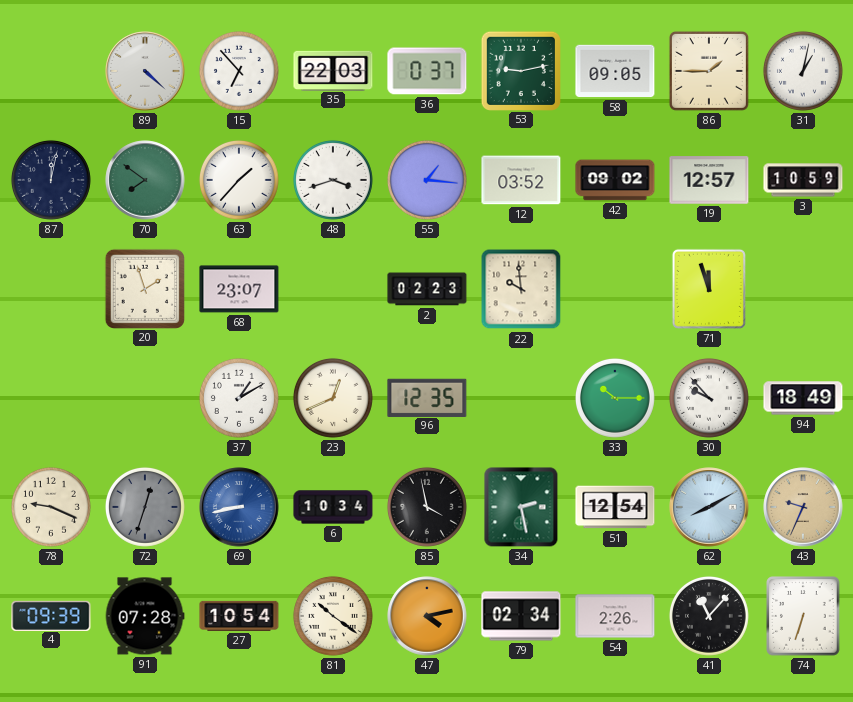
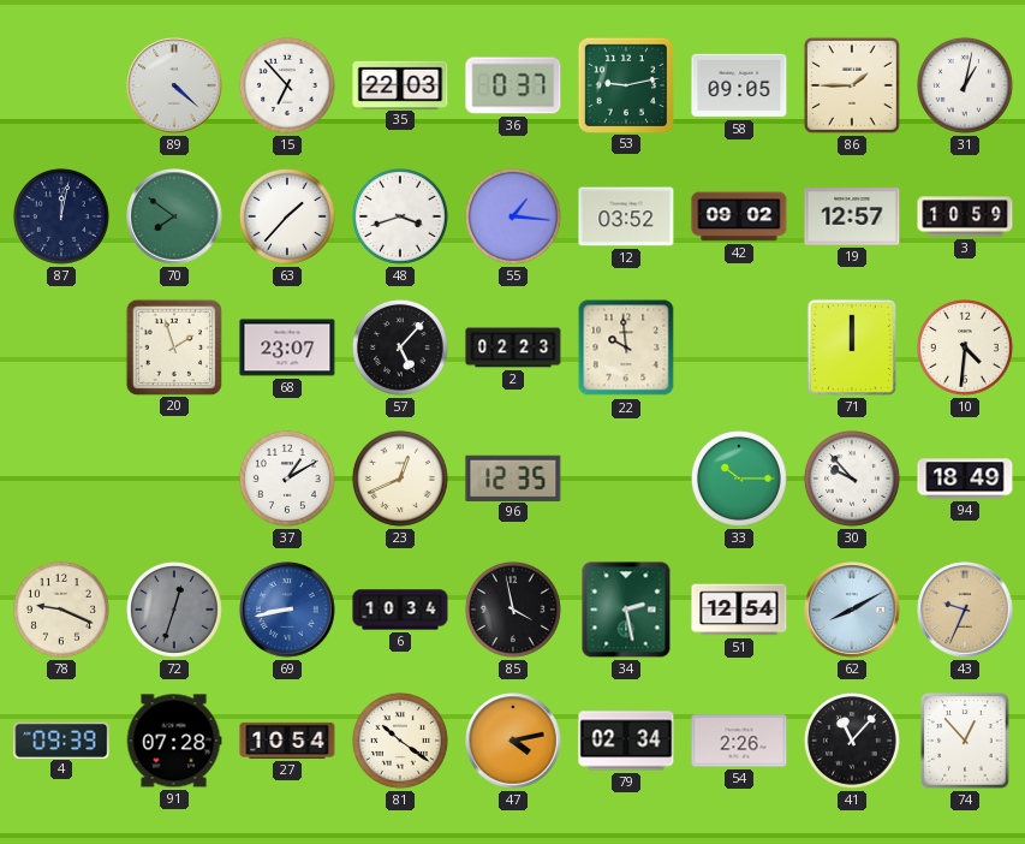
57: none -> 5:07
71: 11:57 -> 12:00
10: none -> 4:31
74: 6:33 -> 12:53
